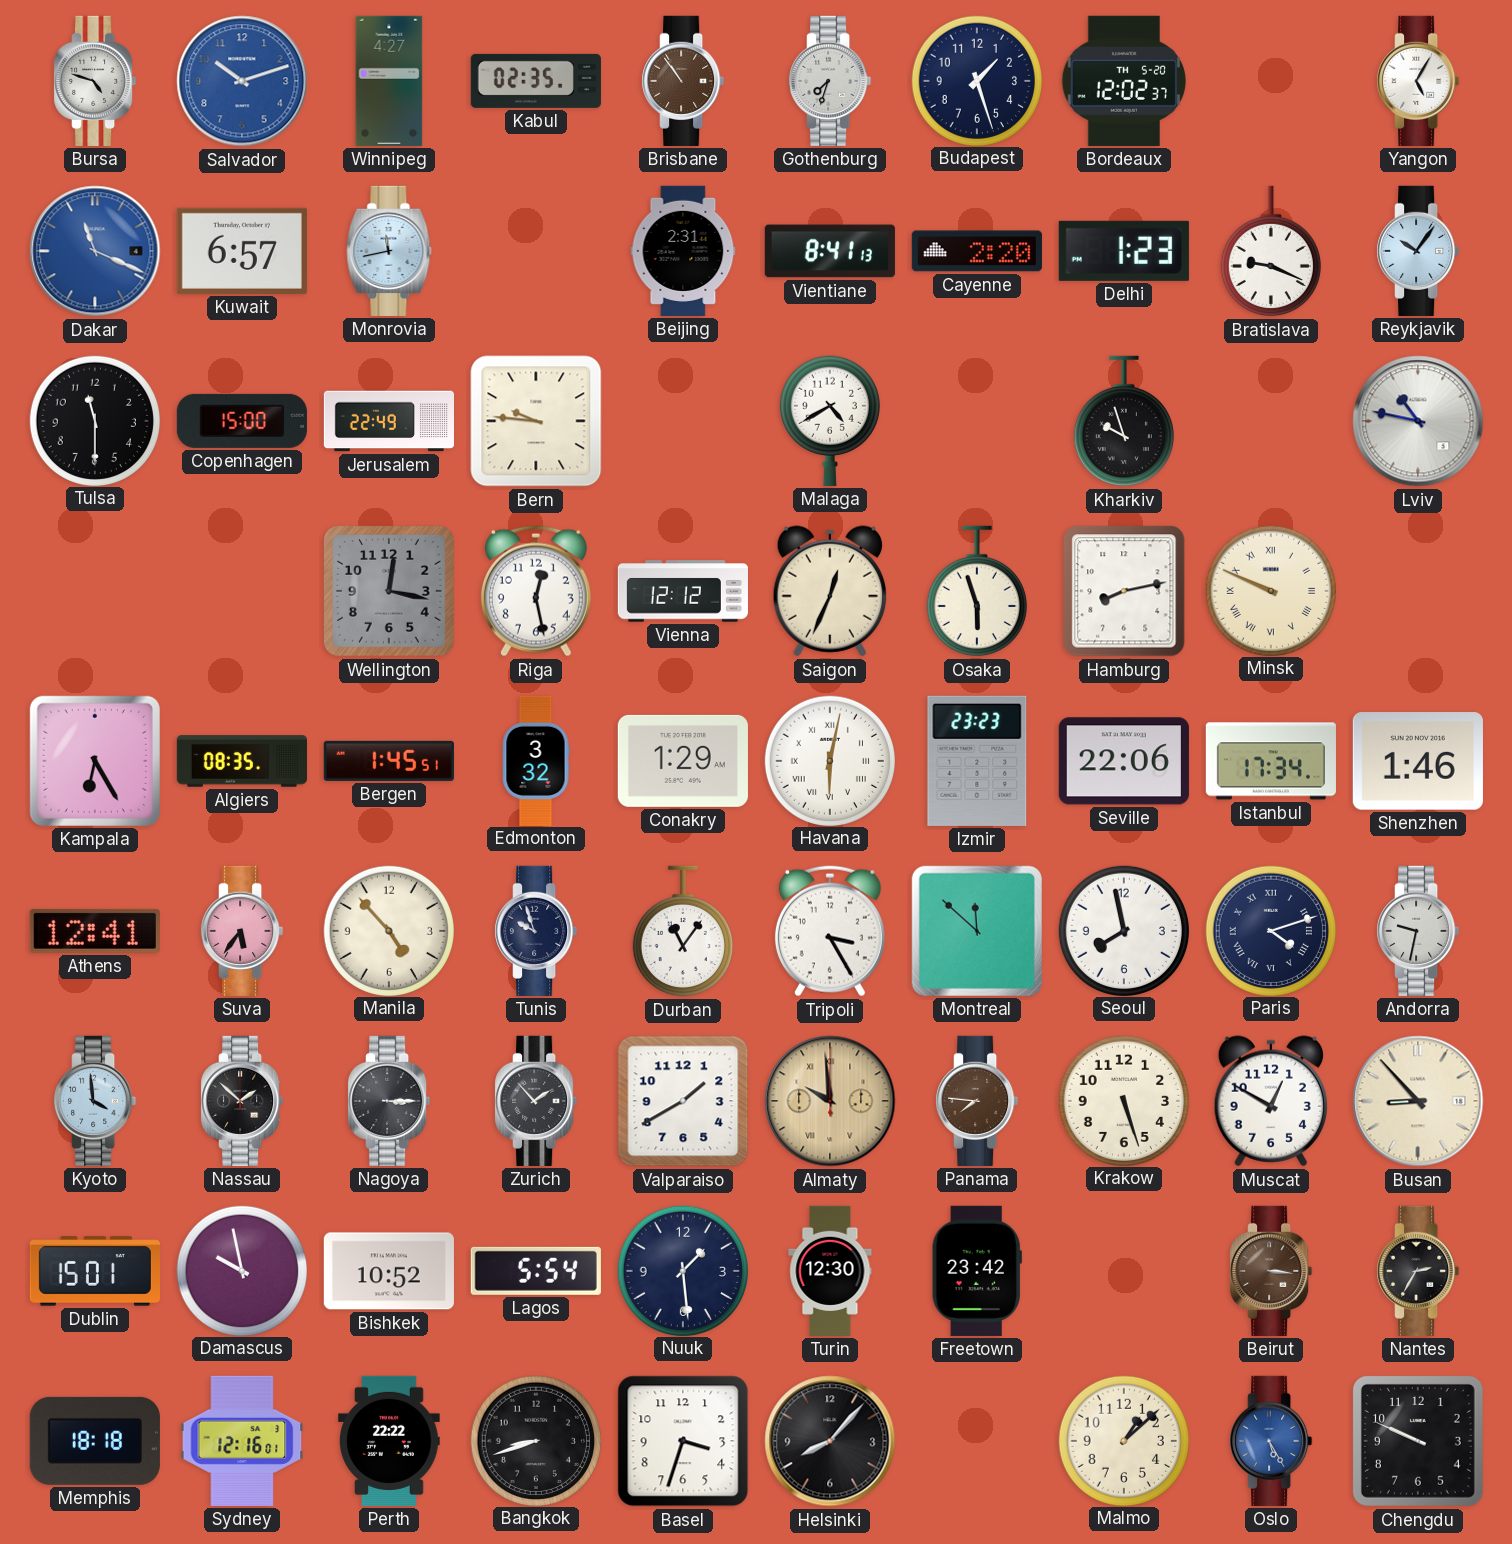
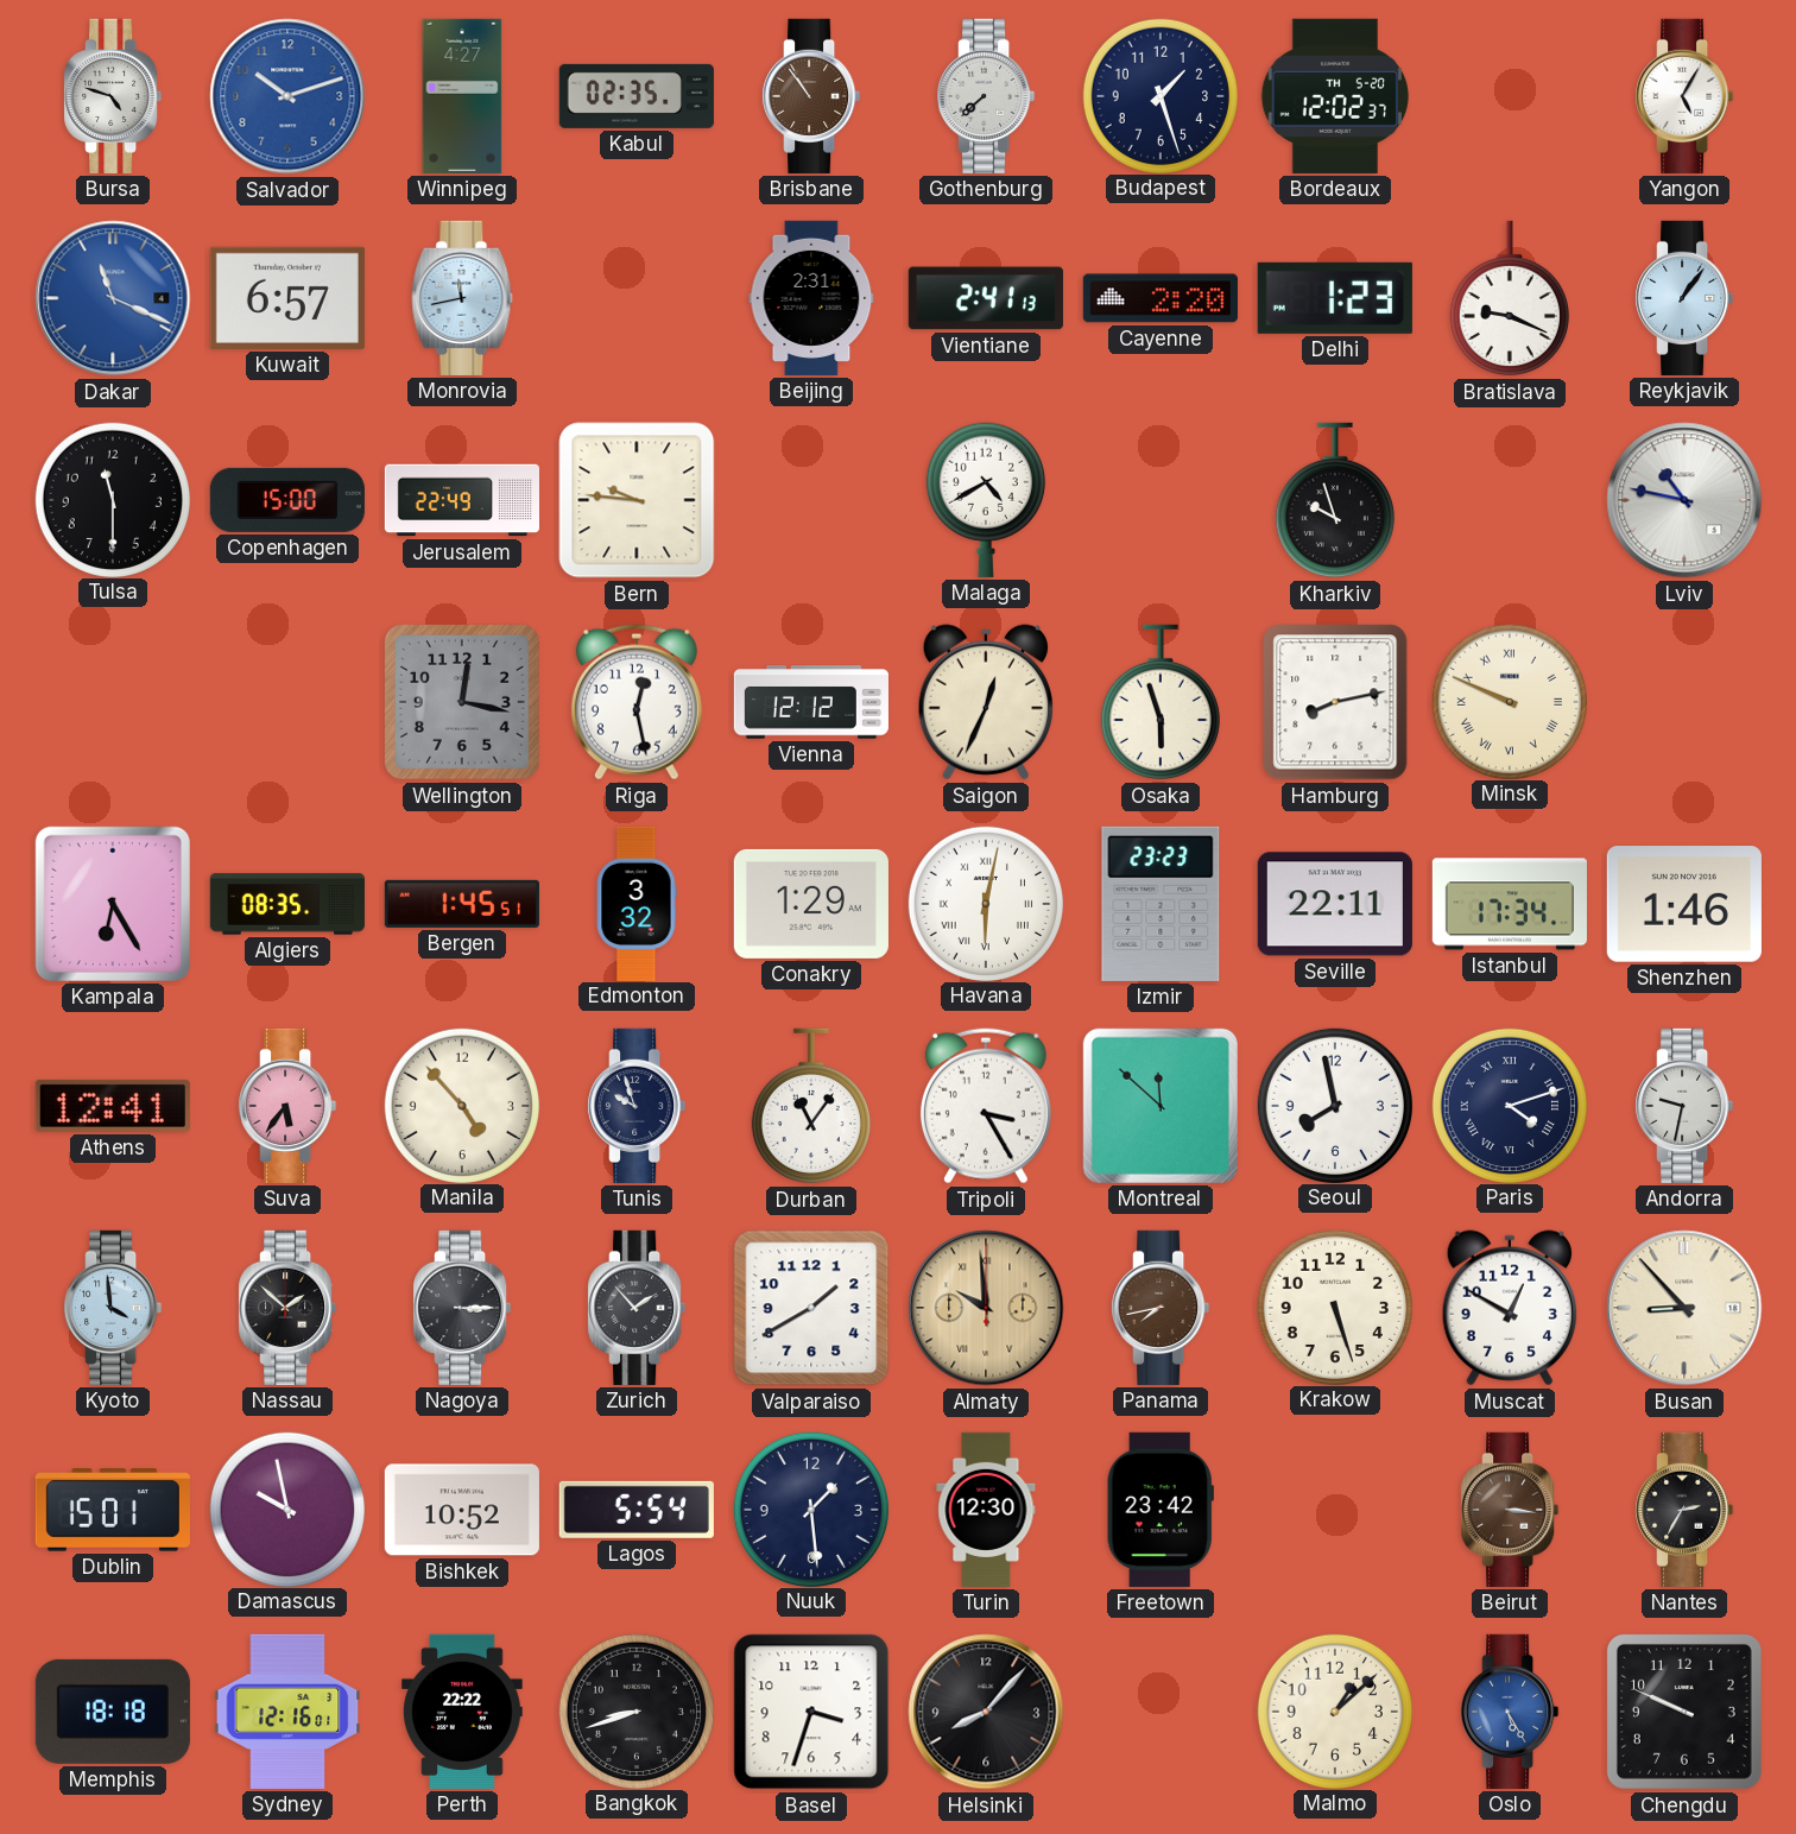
Gothenburg: 7:33 -> 7:38
Vientiane: 8:41 -> 2:41
Reykjavik: 10:06 -> 1:06
Seville: 22:06 -> 22:11
Panama: 7:46 -> 7:43
